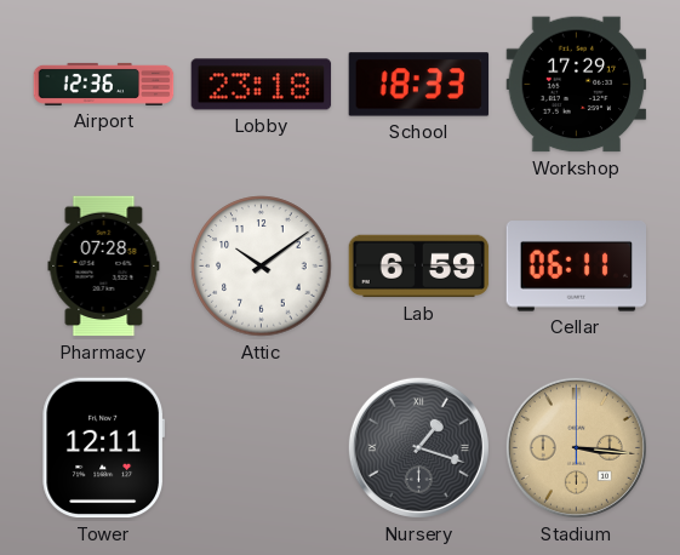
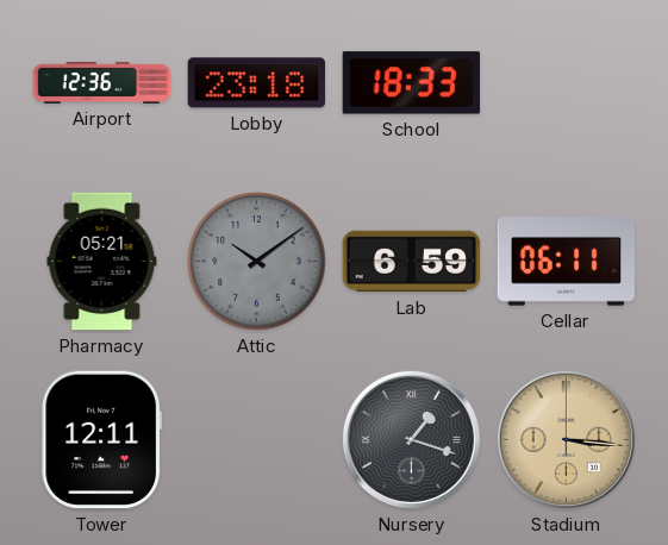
Workshop: 17:29 -> none
Pharmacy: 07:28 -> 05:21
Attic dial: white -> grey
